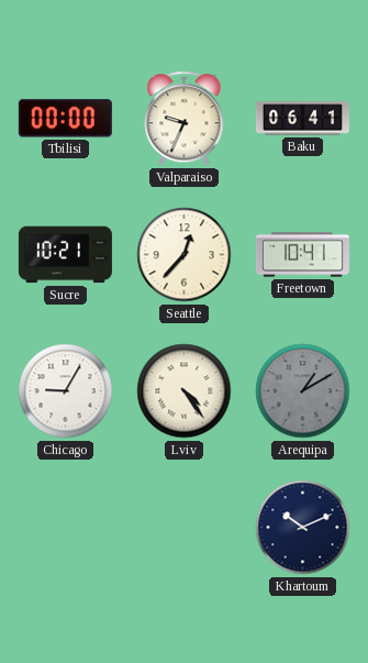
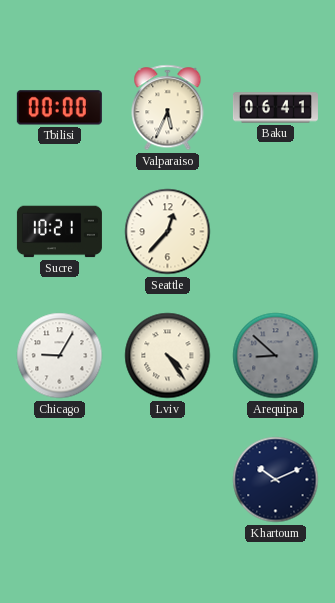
Valparaiso: 9:34 -> 5:34
Freetown: 10:41 -> none
Arequipa: 1:10 -> 8:52
